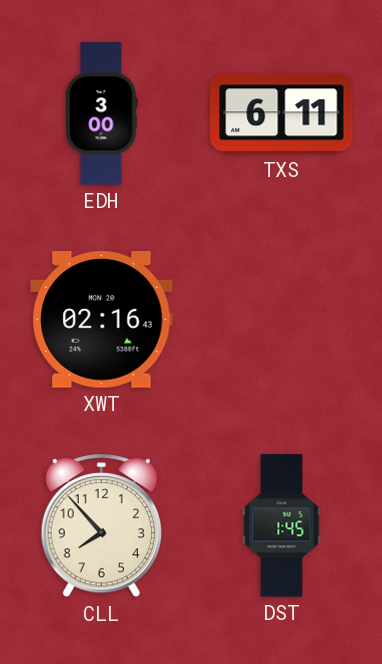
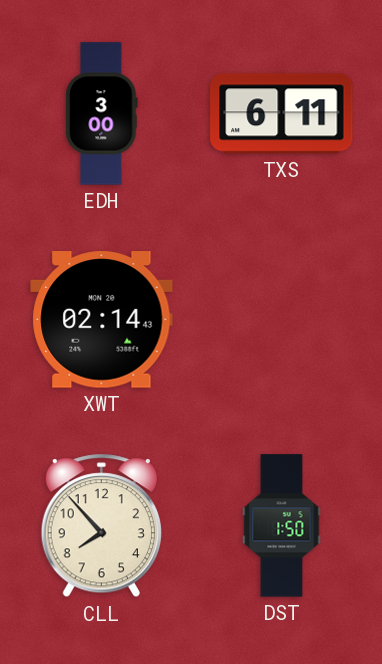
XWT: 02:16 -> 02:14
DST: 1:45 -> 1:50
